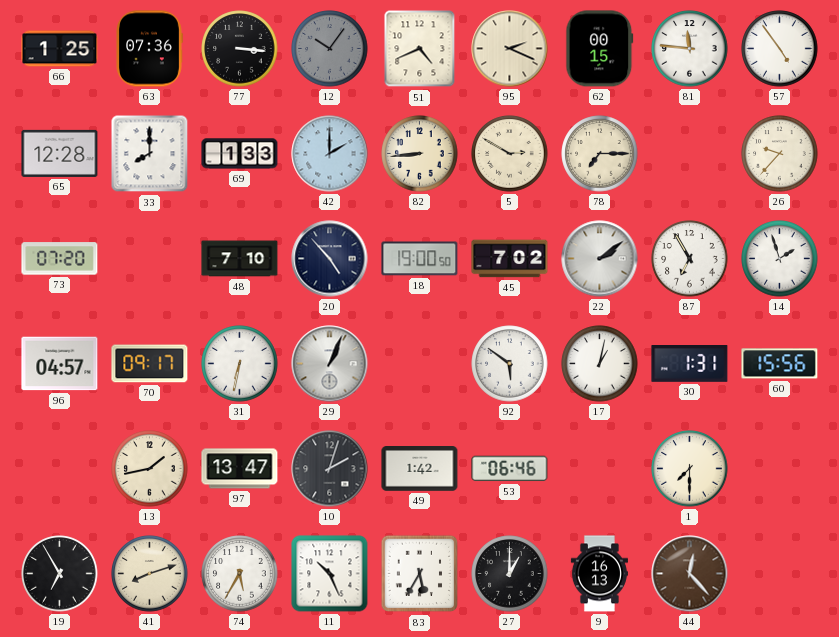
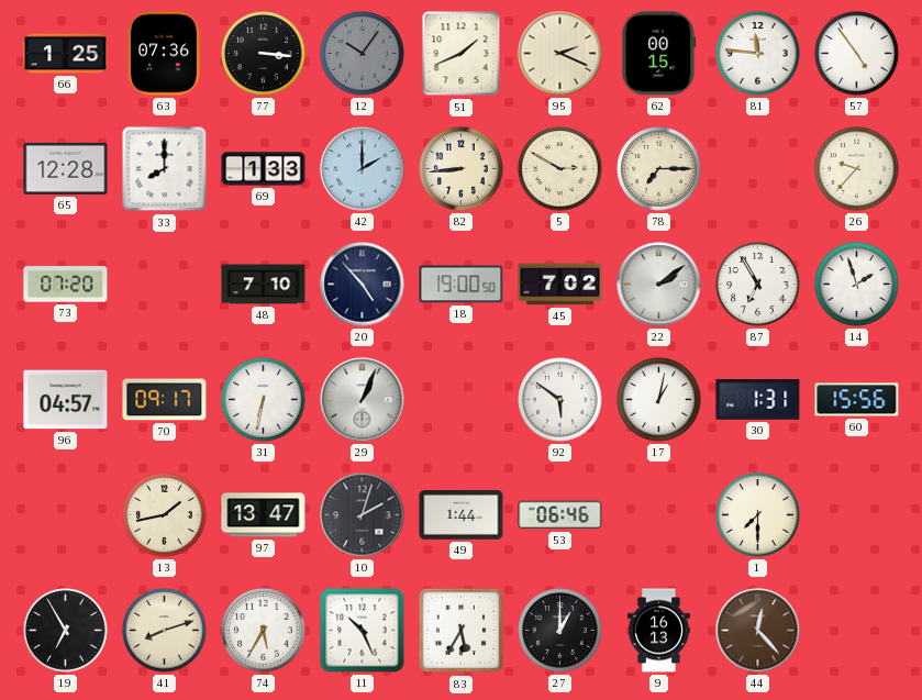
51: 4:41 -> 1:41
49: 1:42 -> 1:44
